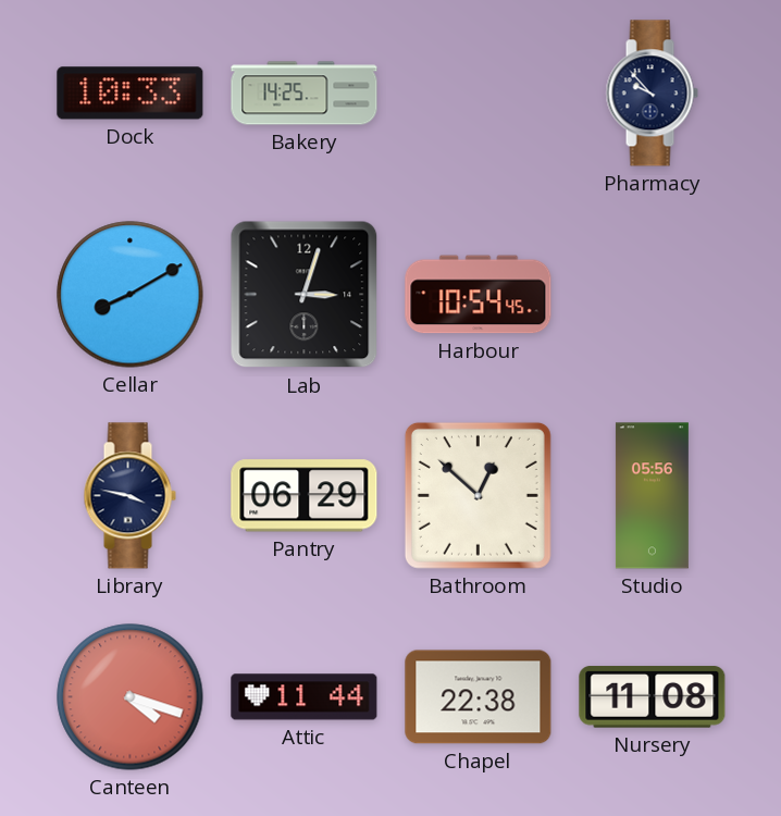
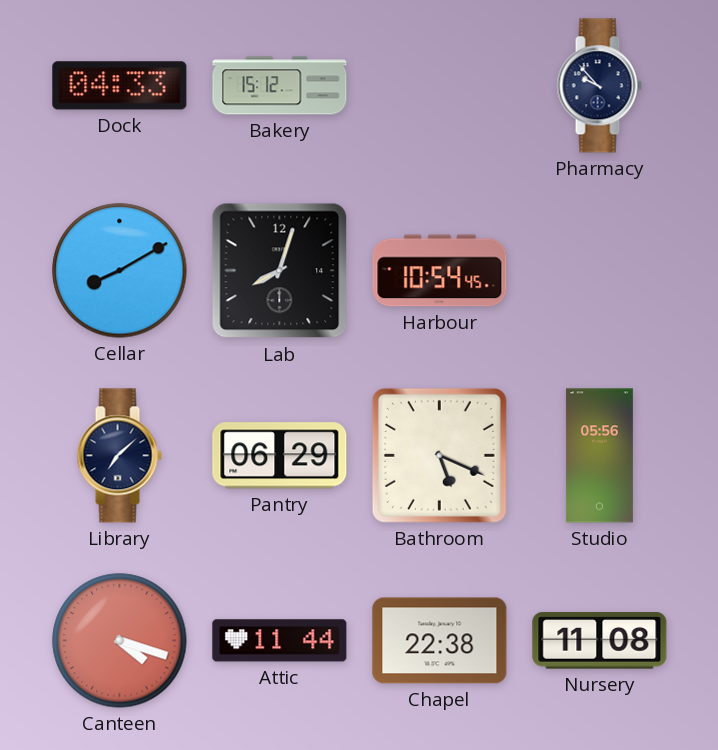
Dock: 10:33 -> 04:33
Bakery: 14:25 -> 15:12
Lab: 3:03 -> 8:03
Library: 3:47 -> 7:08
Bathroom: 12:52 -> 5:19
